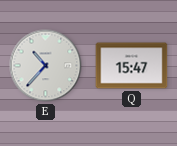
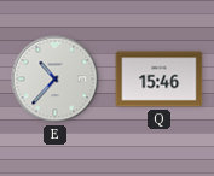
Q: 15:47 -> 15:46
